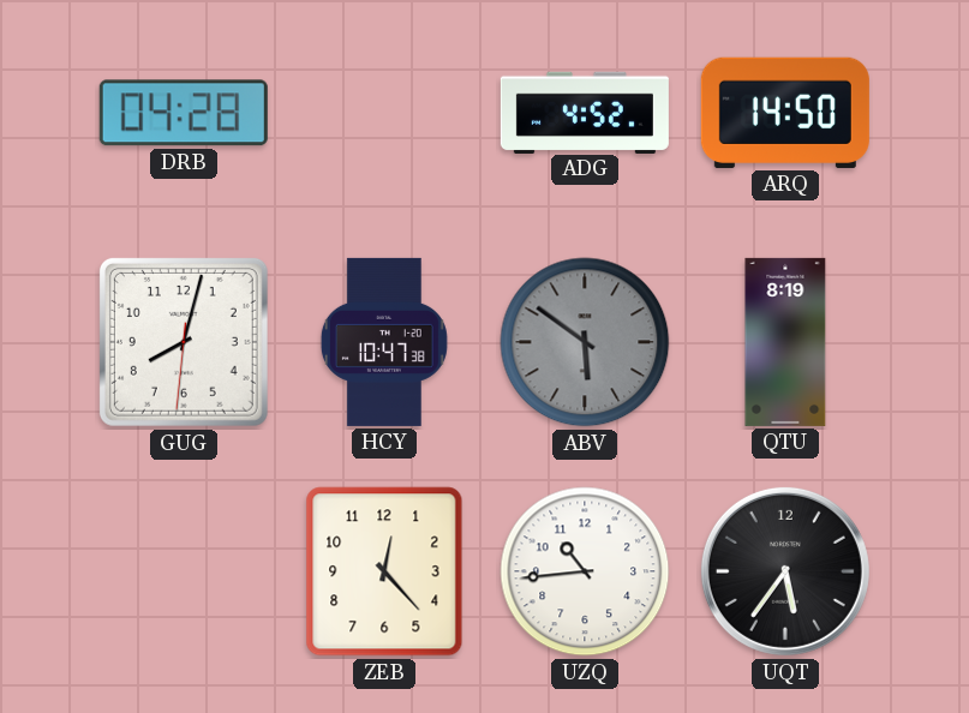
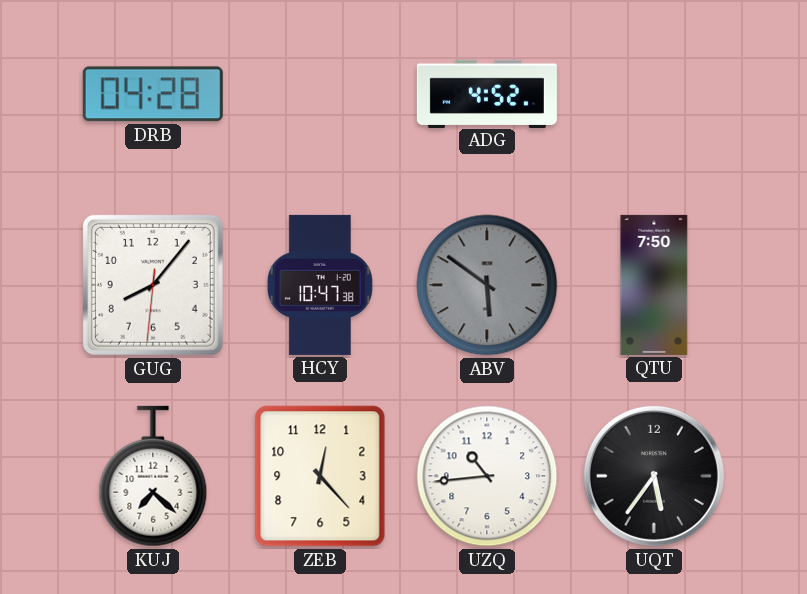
ARQ: 14:50 -> none
GUG: 8:02 -> 8:06
QTU: 8:19 -> 7:50
KUJ: none -> 7:22
